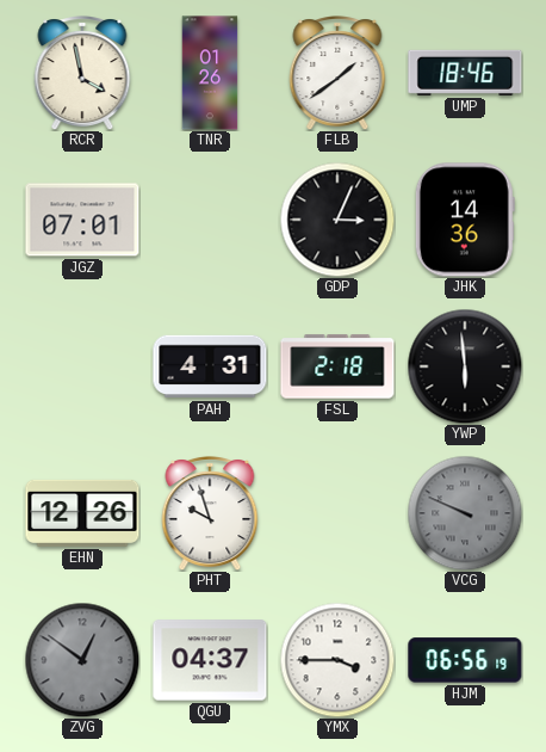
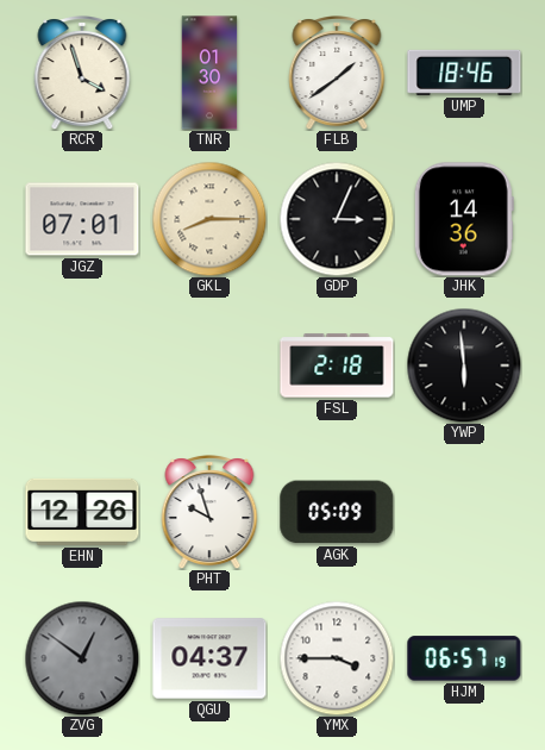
RCR: 3:58 -> 3:57
TNR: 01:26 -> 01:30
GKL: none -> 8:15
PAH: 4:31 -> none
AGK: none -> 05:09
VCG: 9:49 -> none
HJM: 06:56 -> 06:57
